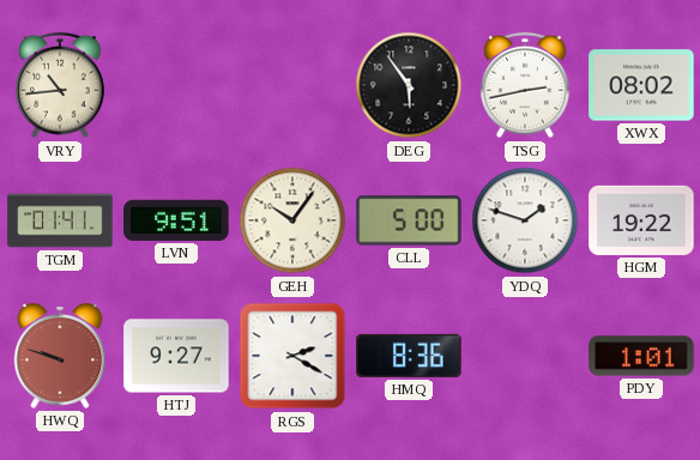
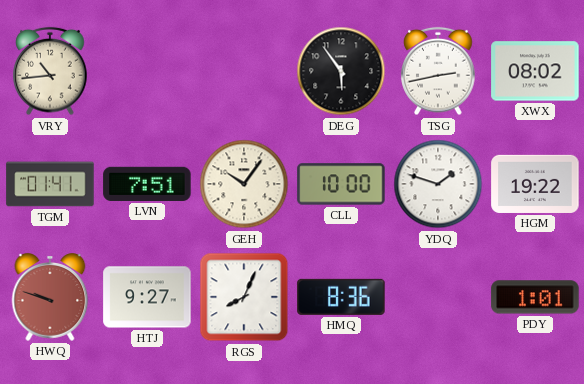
LVN: 9:51 -> 7:51
CLL: 5:00 -> 10:00
RGS: 2:20 -> 8:04
